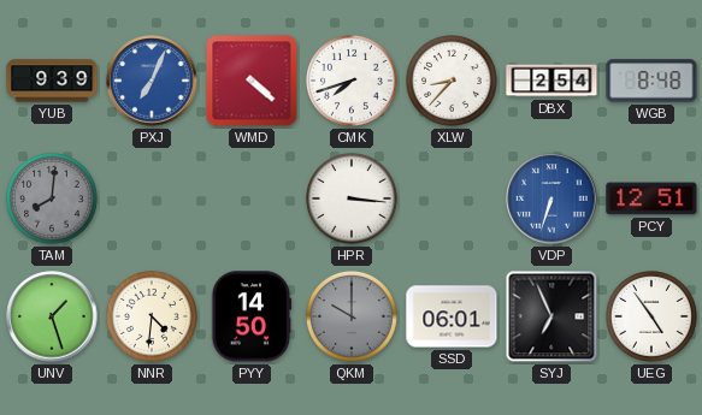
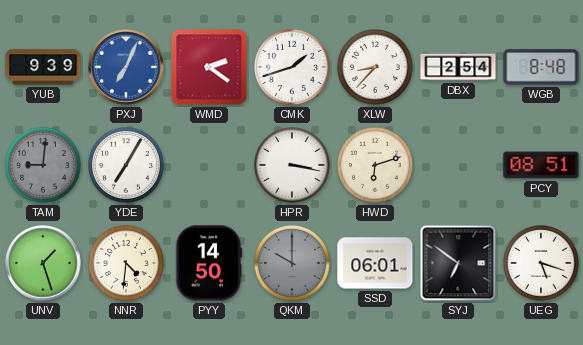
WMD: 4:22 -> 2:21
CMK: 7:42 -> 1:42
TAM: 8:01 -> 9:01
YDE: none -> 7:05
HPR: 3:16 -> 3:17
HWD: none -> 6:12
VDP: 6:33 -> none
PCY: 12:51 -> 08:51
SYJ: 6:56 -> 6:51
UEG: 4:54 -> 5:18
